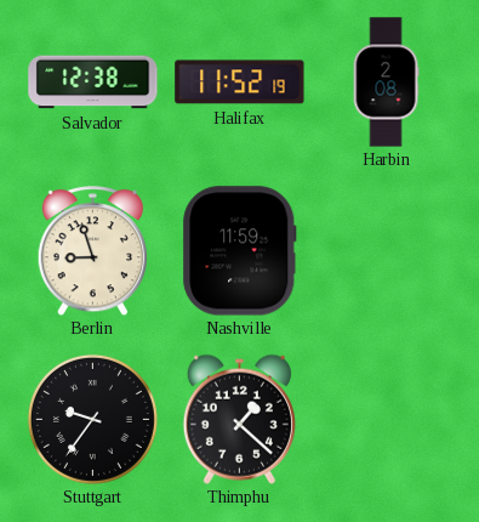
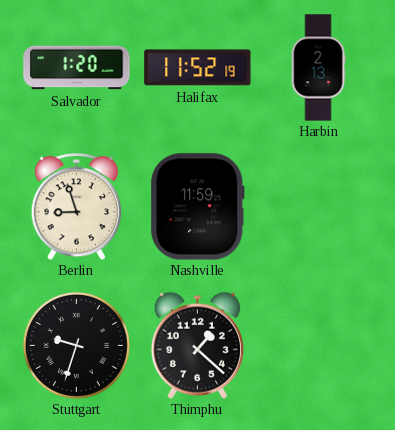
Salvador: 12:38 -> 1:20
Harbin: 2:08 -> 2:13
Stuttgart: 9:36 -> 9:33
